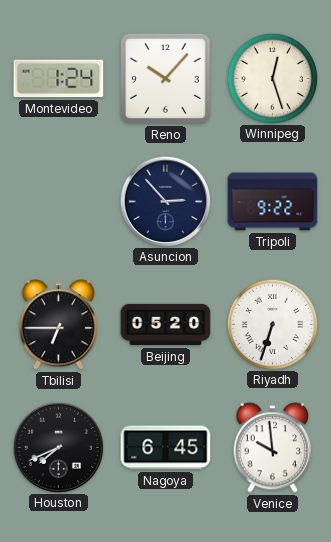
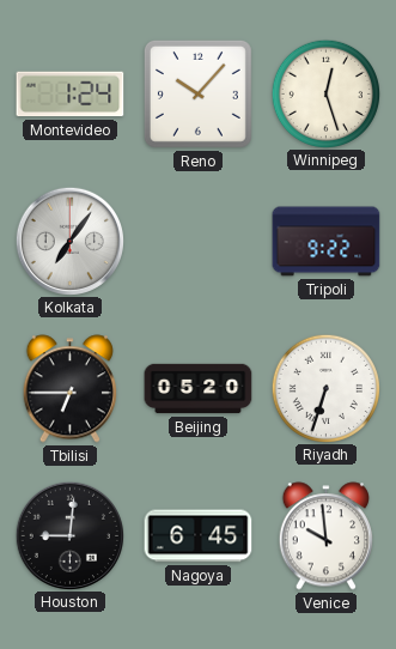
Kolkata: none -> 7:06
Asuncion: 2:53 -> none
Houston: 7:41 -> 9:01
